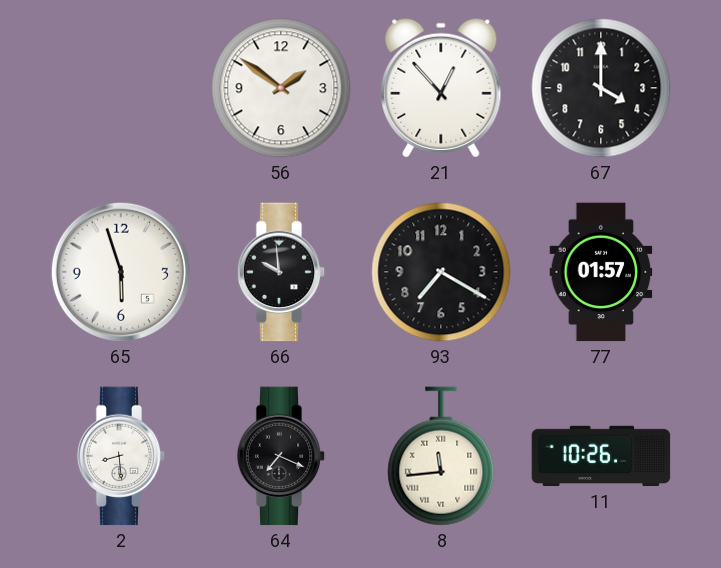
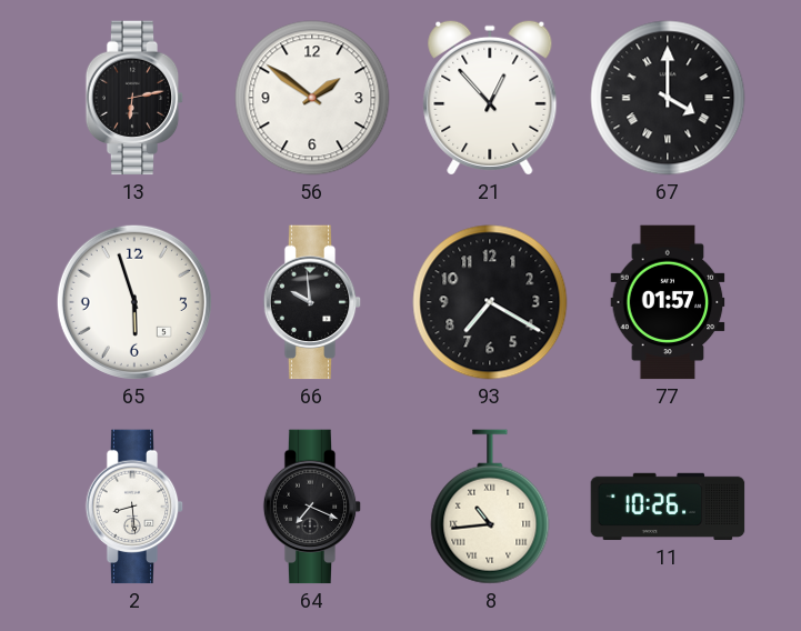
13: none -> 6:13
67 numerals: Arabic -> Roman
8: 11:44 -> 10:44
